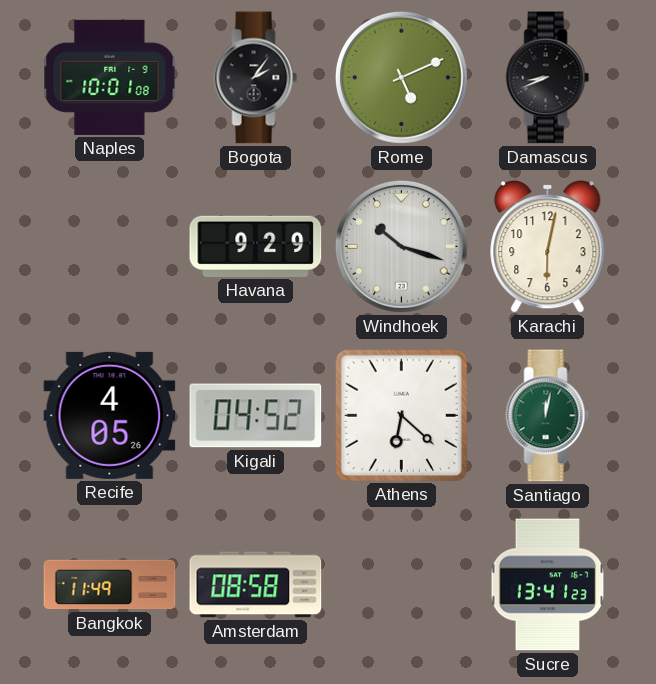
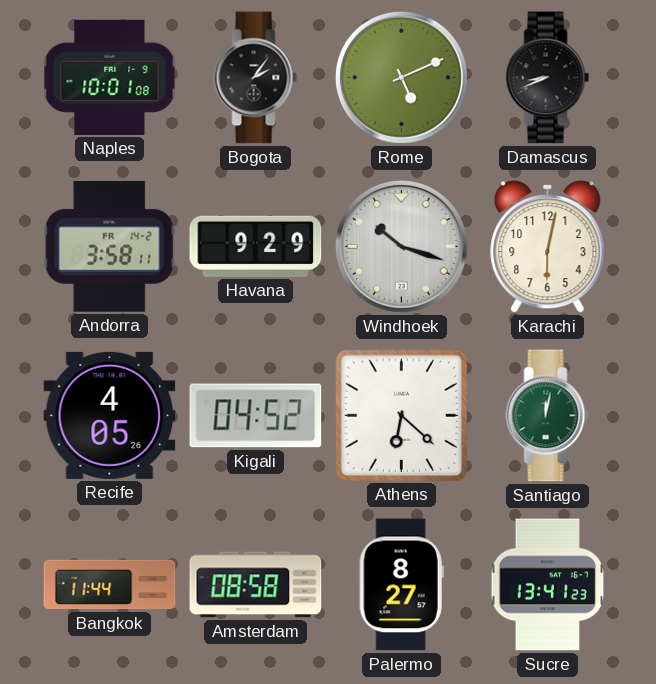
Andorra: none -> 3:58
Bangkok: 11:49 -> 11:44
Palermo: none -> 8:27
